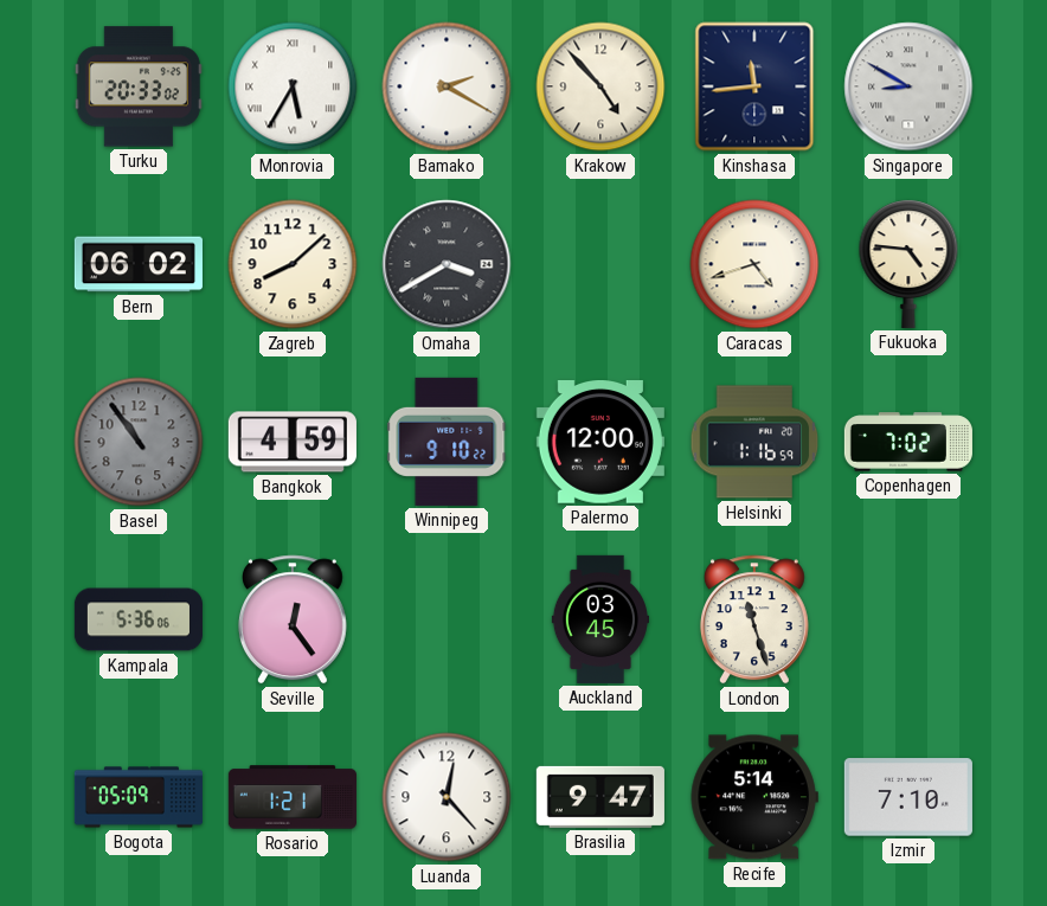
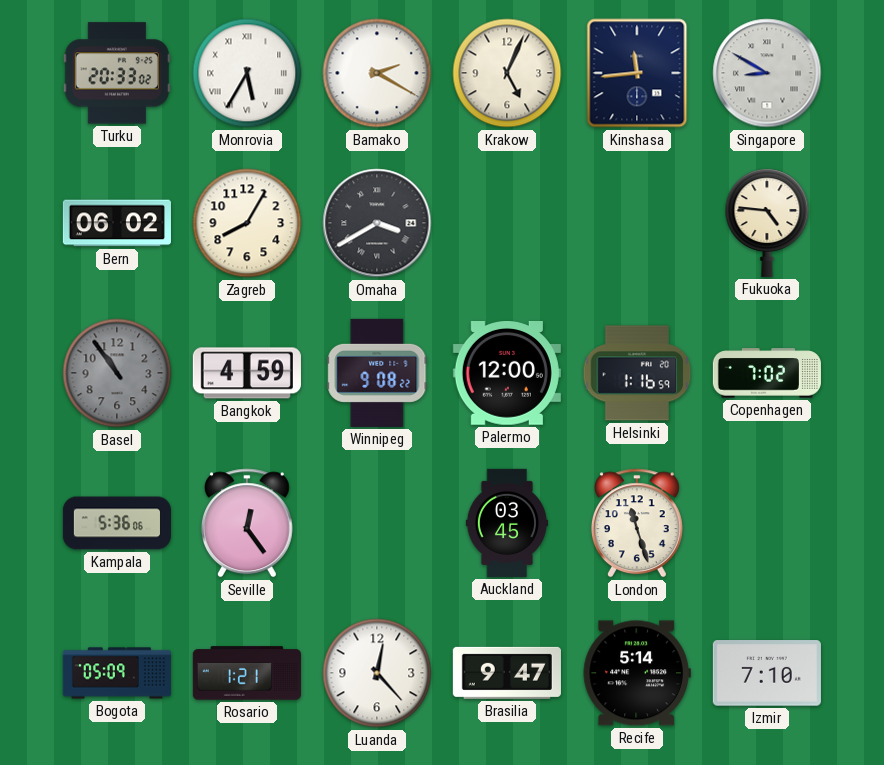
Krakow: 4:53 -> 5:04
Zagreb: 8:08 -> 8:05
Caracas: 4:42 -> none
Winnipeg: 9:10 -> 9:08
